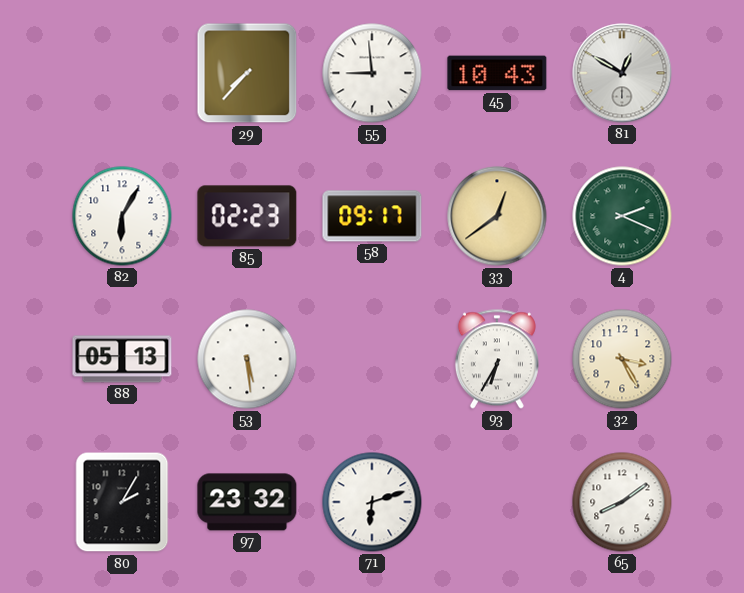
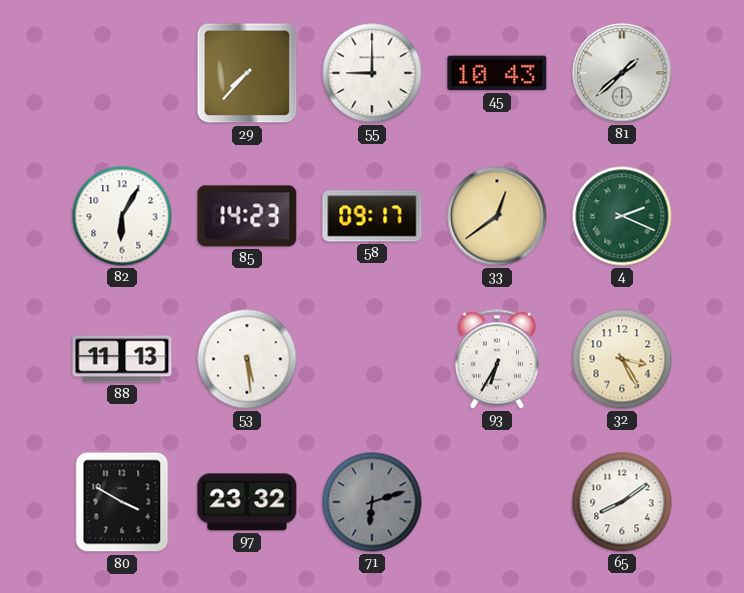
55: 8:59 -> 9:00
81: 12:50 -> 1:38
85: 02:23 -> 14:23
88: 05:13 -> 11:13
80: 2:05 -> 3:50
71 dial: white -> grey
